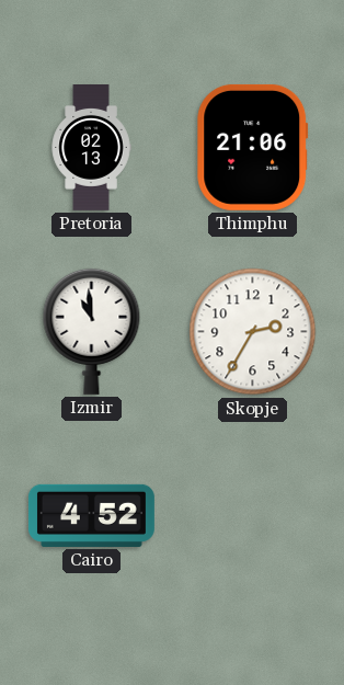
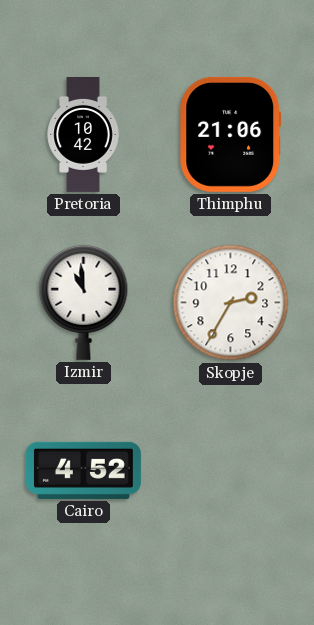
Pretoria: 02:13 -> 10:42
